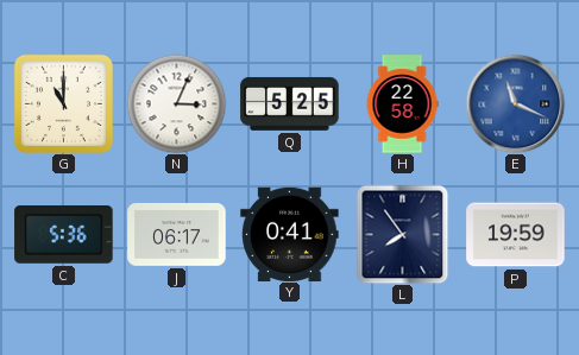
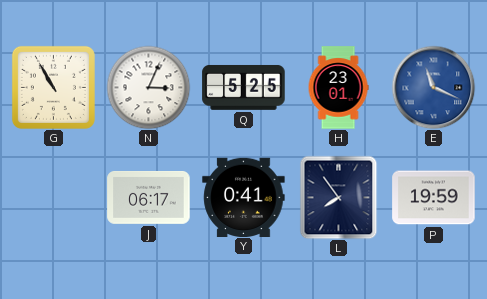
G: 11:00 -> 10:55
H: 22:58 -> 23:01
C: 5:36 -> none
